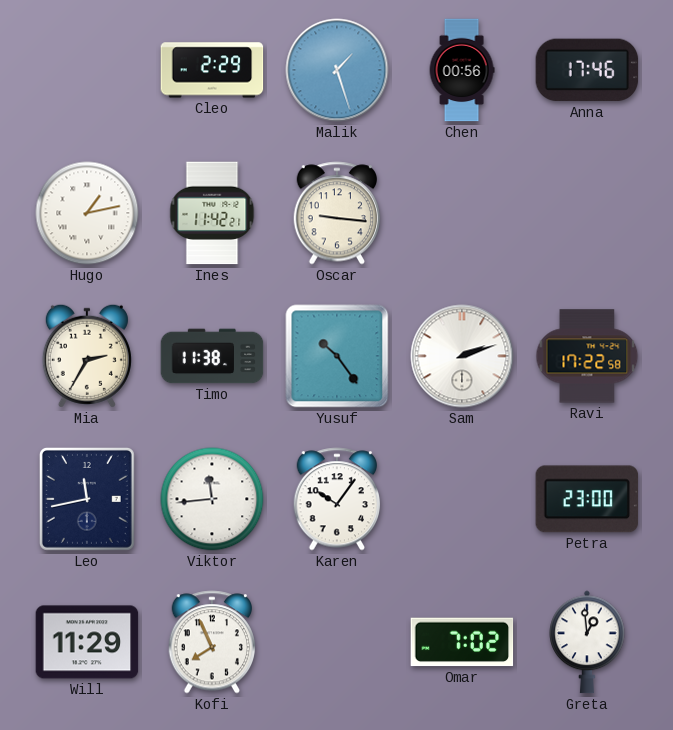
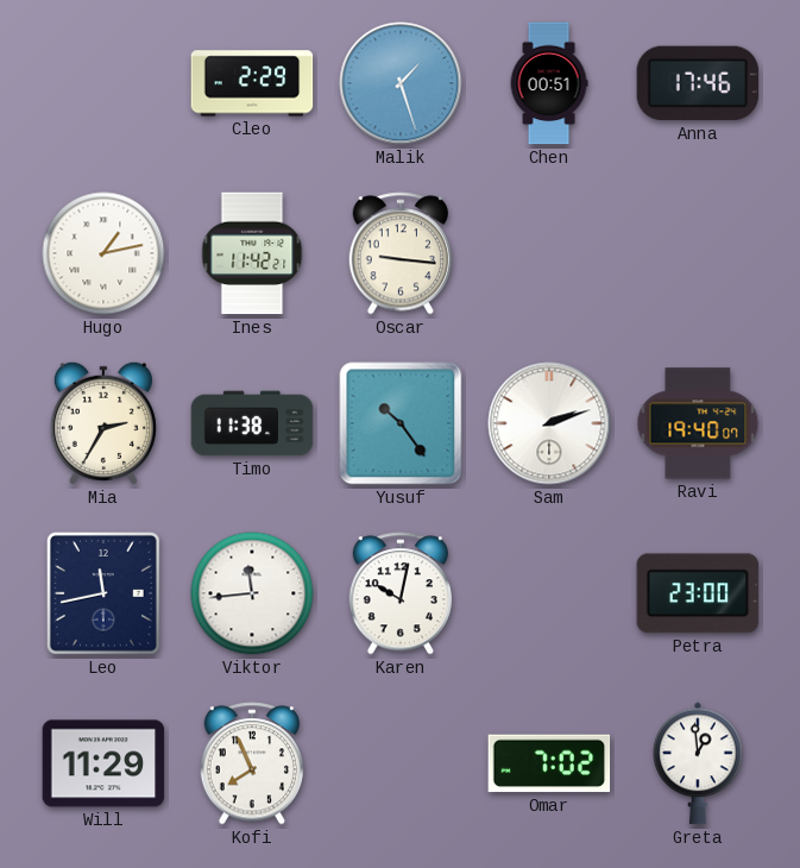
Chen: 00:56 -> 00:51
Ravi: 17:22 -> 19:40
Karen: 10:06 -> 10:02
